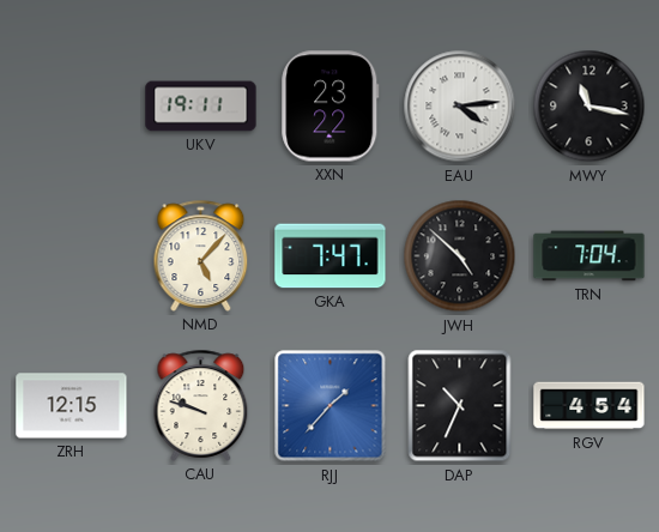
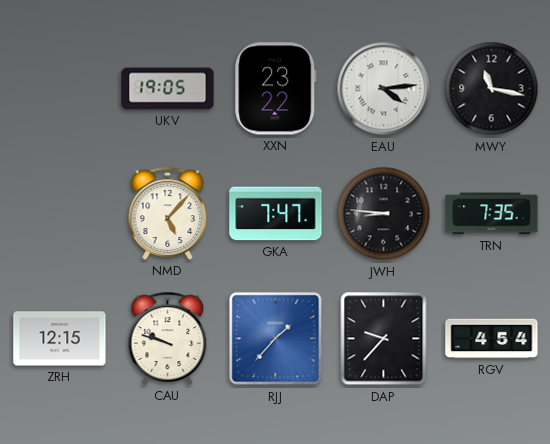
UKV: 19:11 -> 19:05
JWH: 4:52 -> 8:46
TRN: 7:04 -> 7:35
DAP: 10:34 -> 9:37
